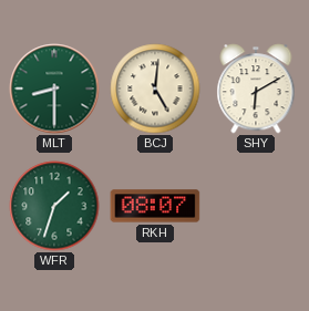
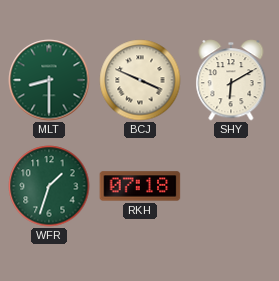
BCJ: 5:01 -> 3:49
RKH: 08:07 -> 07:18
